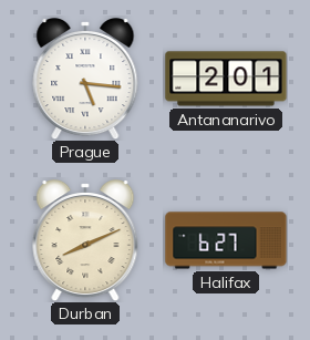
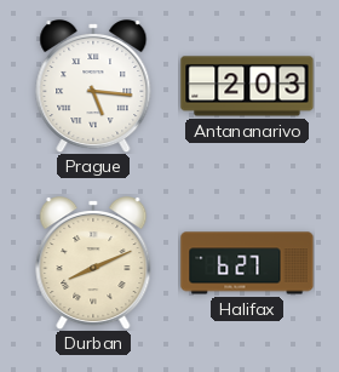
Antananarivo: 2:01 -> 2:03
